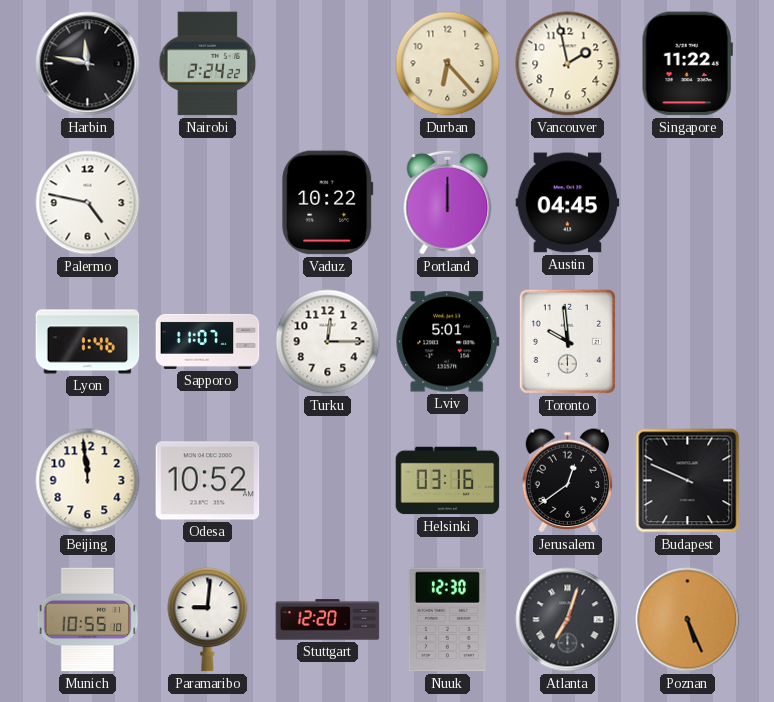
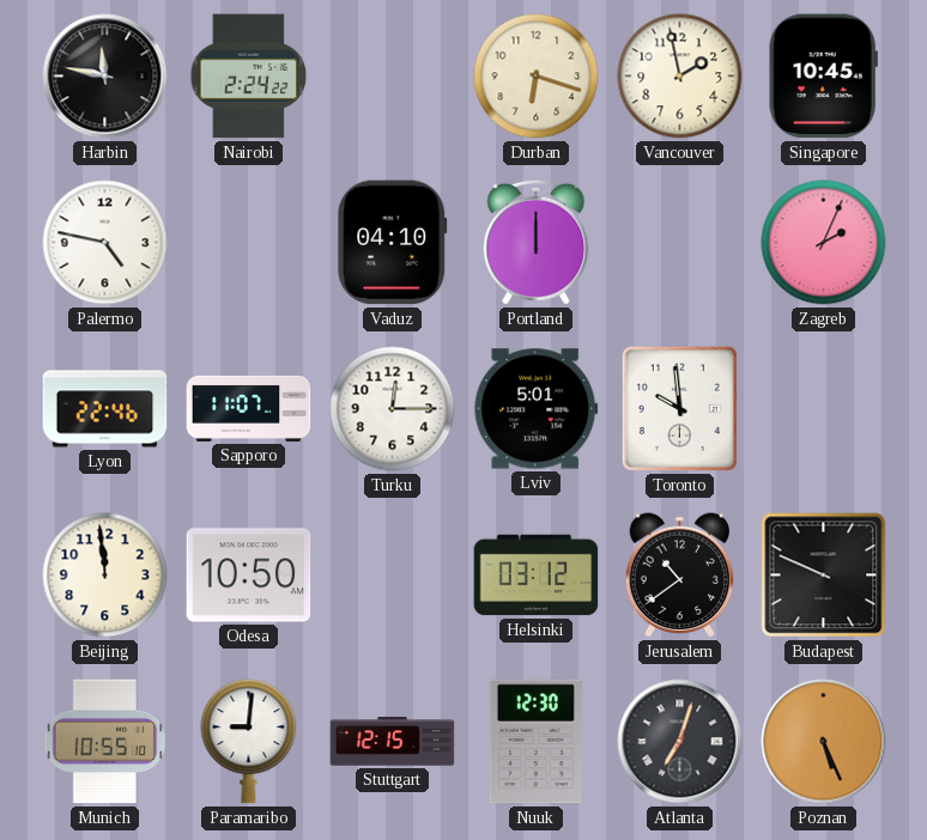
Durban: 6:23 -> 6:18
Singapore: 11:22 -> 10:45
Vaduz: 10:22 -> 04:10
Austin: 04:45 -> none
Zagreb: none -> 2:04
Lyon: 1:46 -> 22:46
Odesa: 10:52 -> 10:50
Helsinki: 03:16 -> 03:12
Jerusalem: 12:39 -> 10:39
Stuttgart: 12:20 -> 12:15
